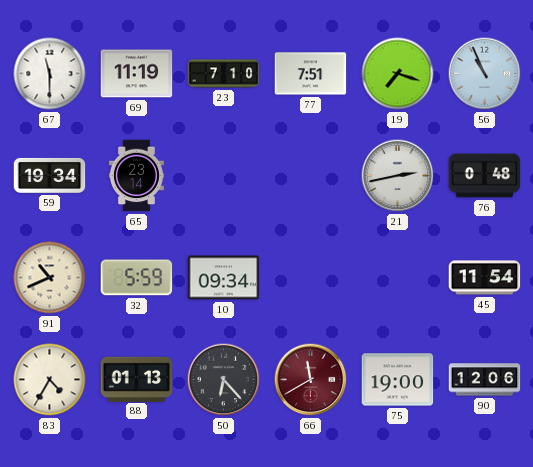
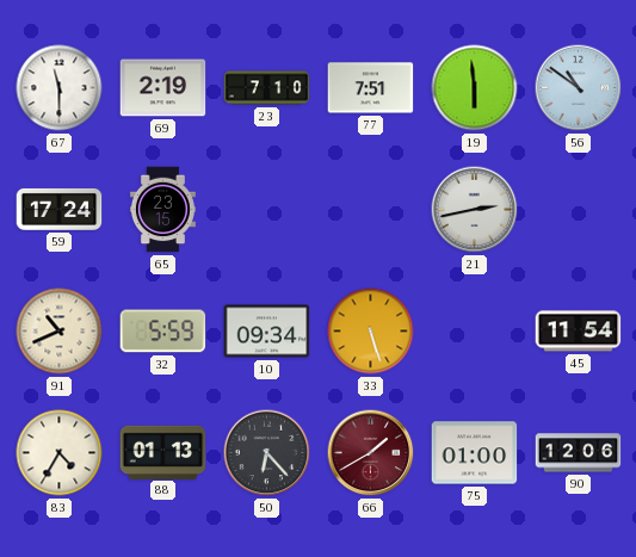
69: 11:19 -> 2:19
19: 7:18 -> 5:59
56: 10:56 -> 10:51
59: 19:34 -> 17:24
65: 23:14 -> 23:15
76: 0:48 -> none
33: none -> 5:27
66: 11:40 -> 1:40
75: 19:00 -> 01:00
